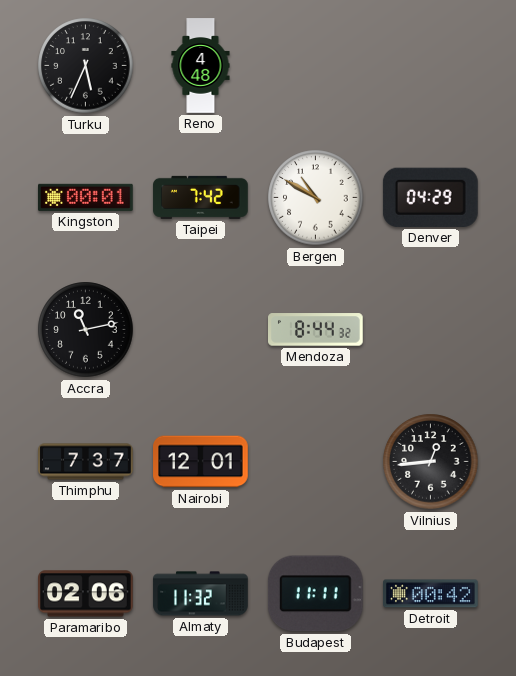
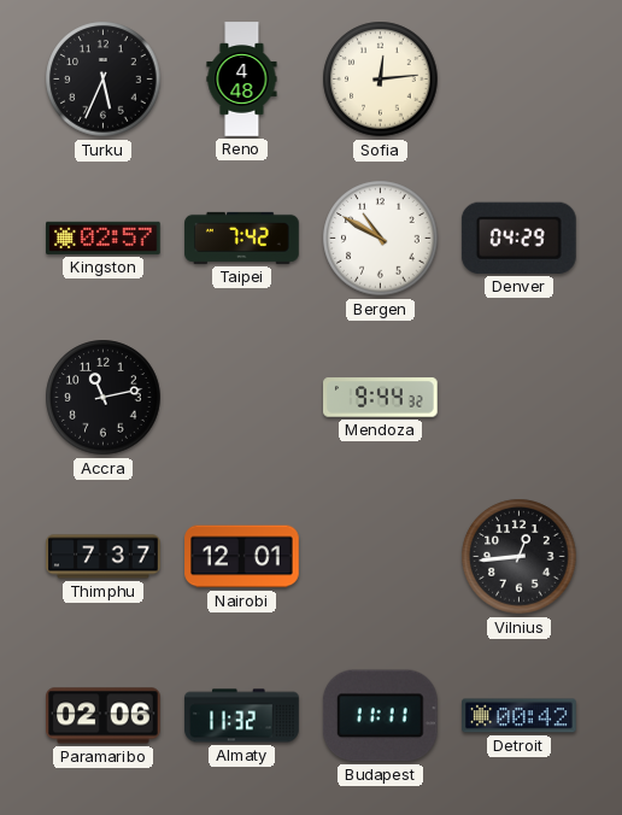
Sofia: none -> 12:14
Kingston: 00:01 -> 02:57
Mendoza: 8:44 -> 9:44
